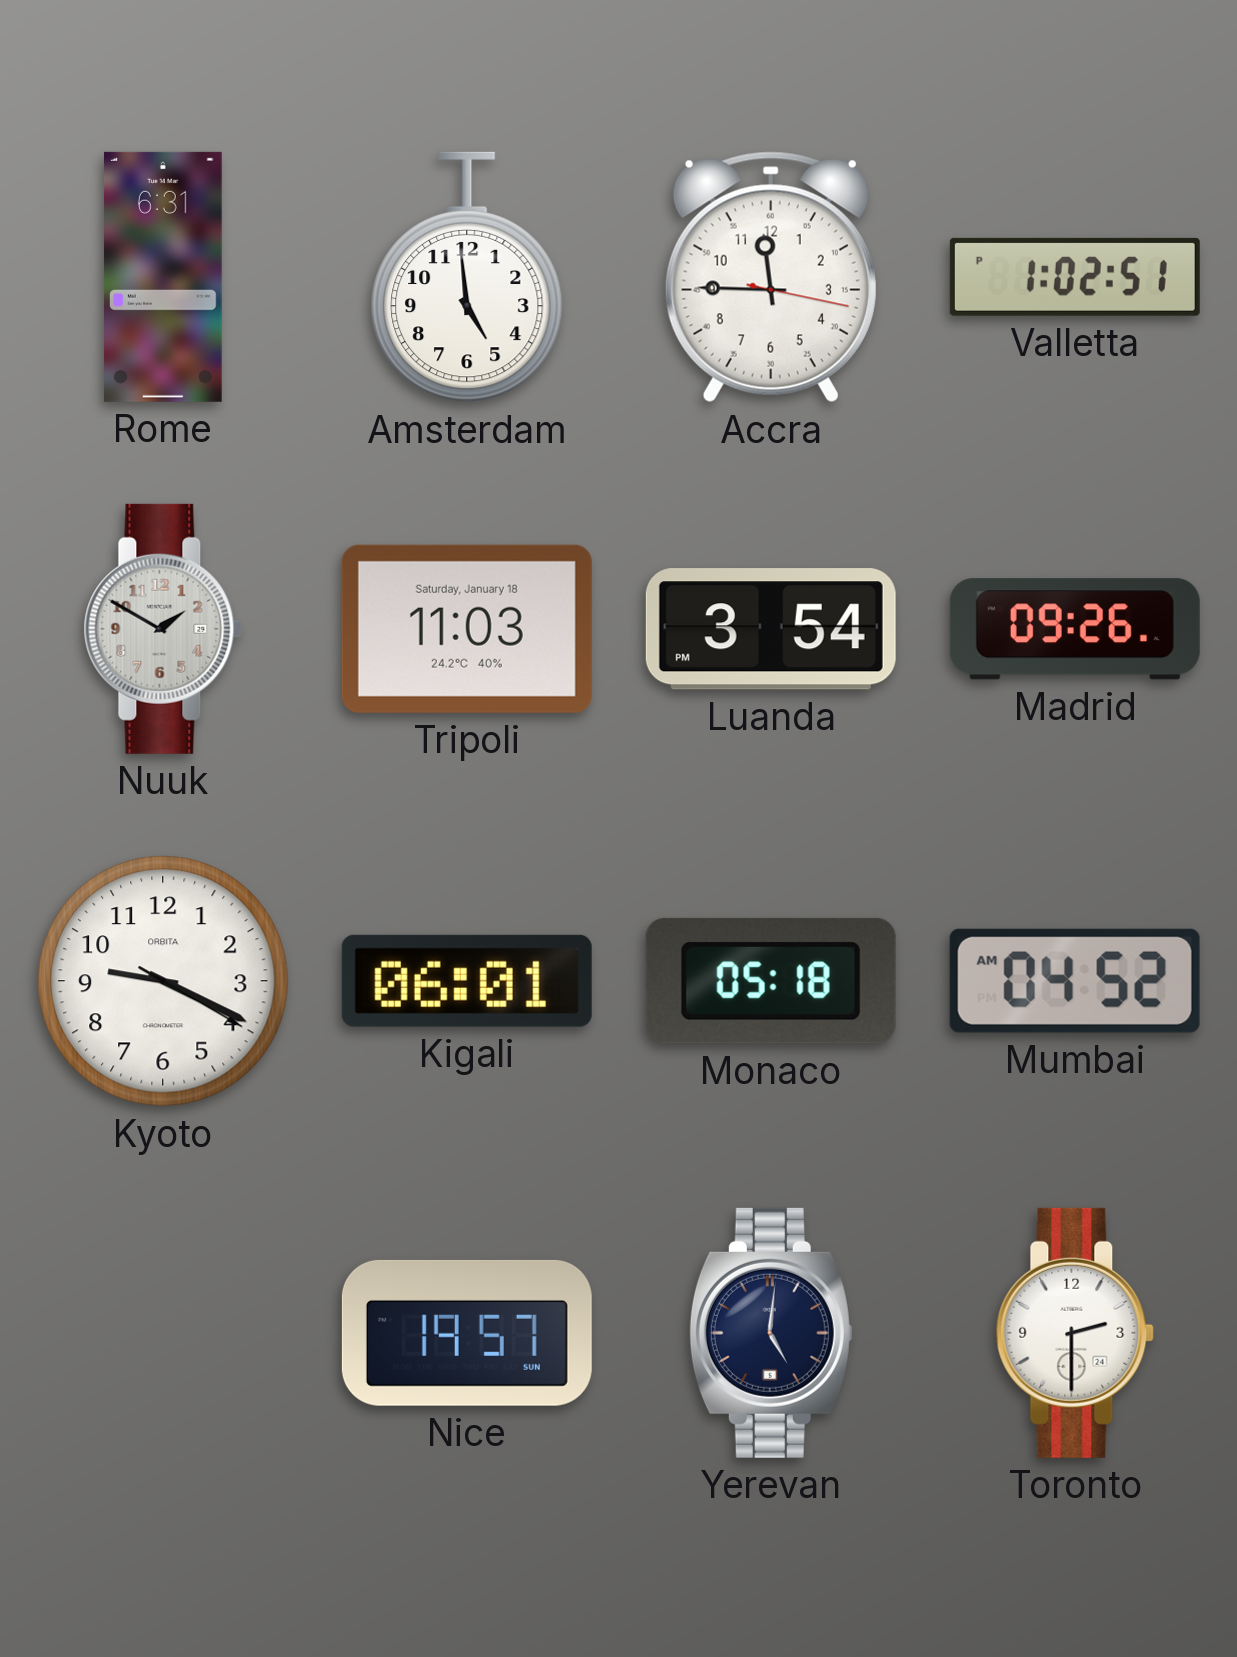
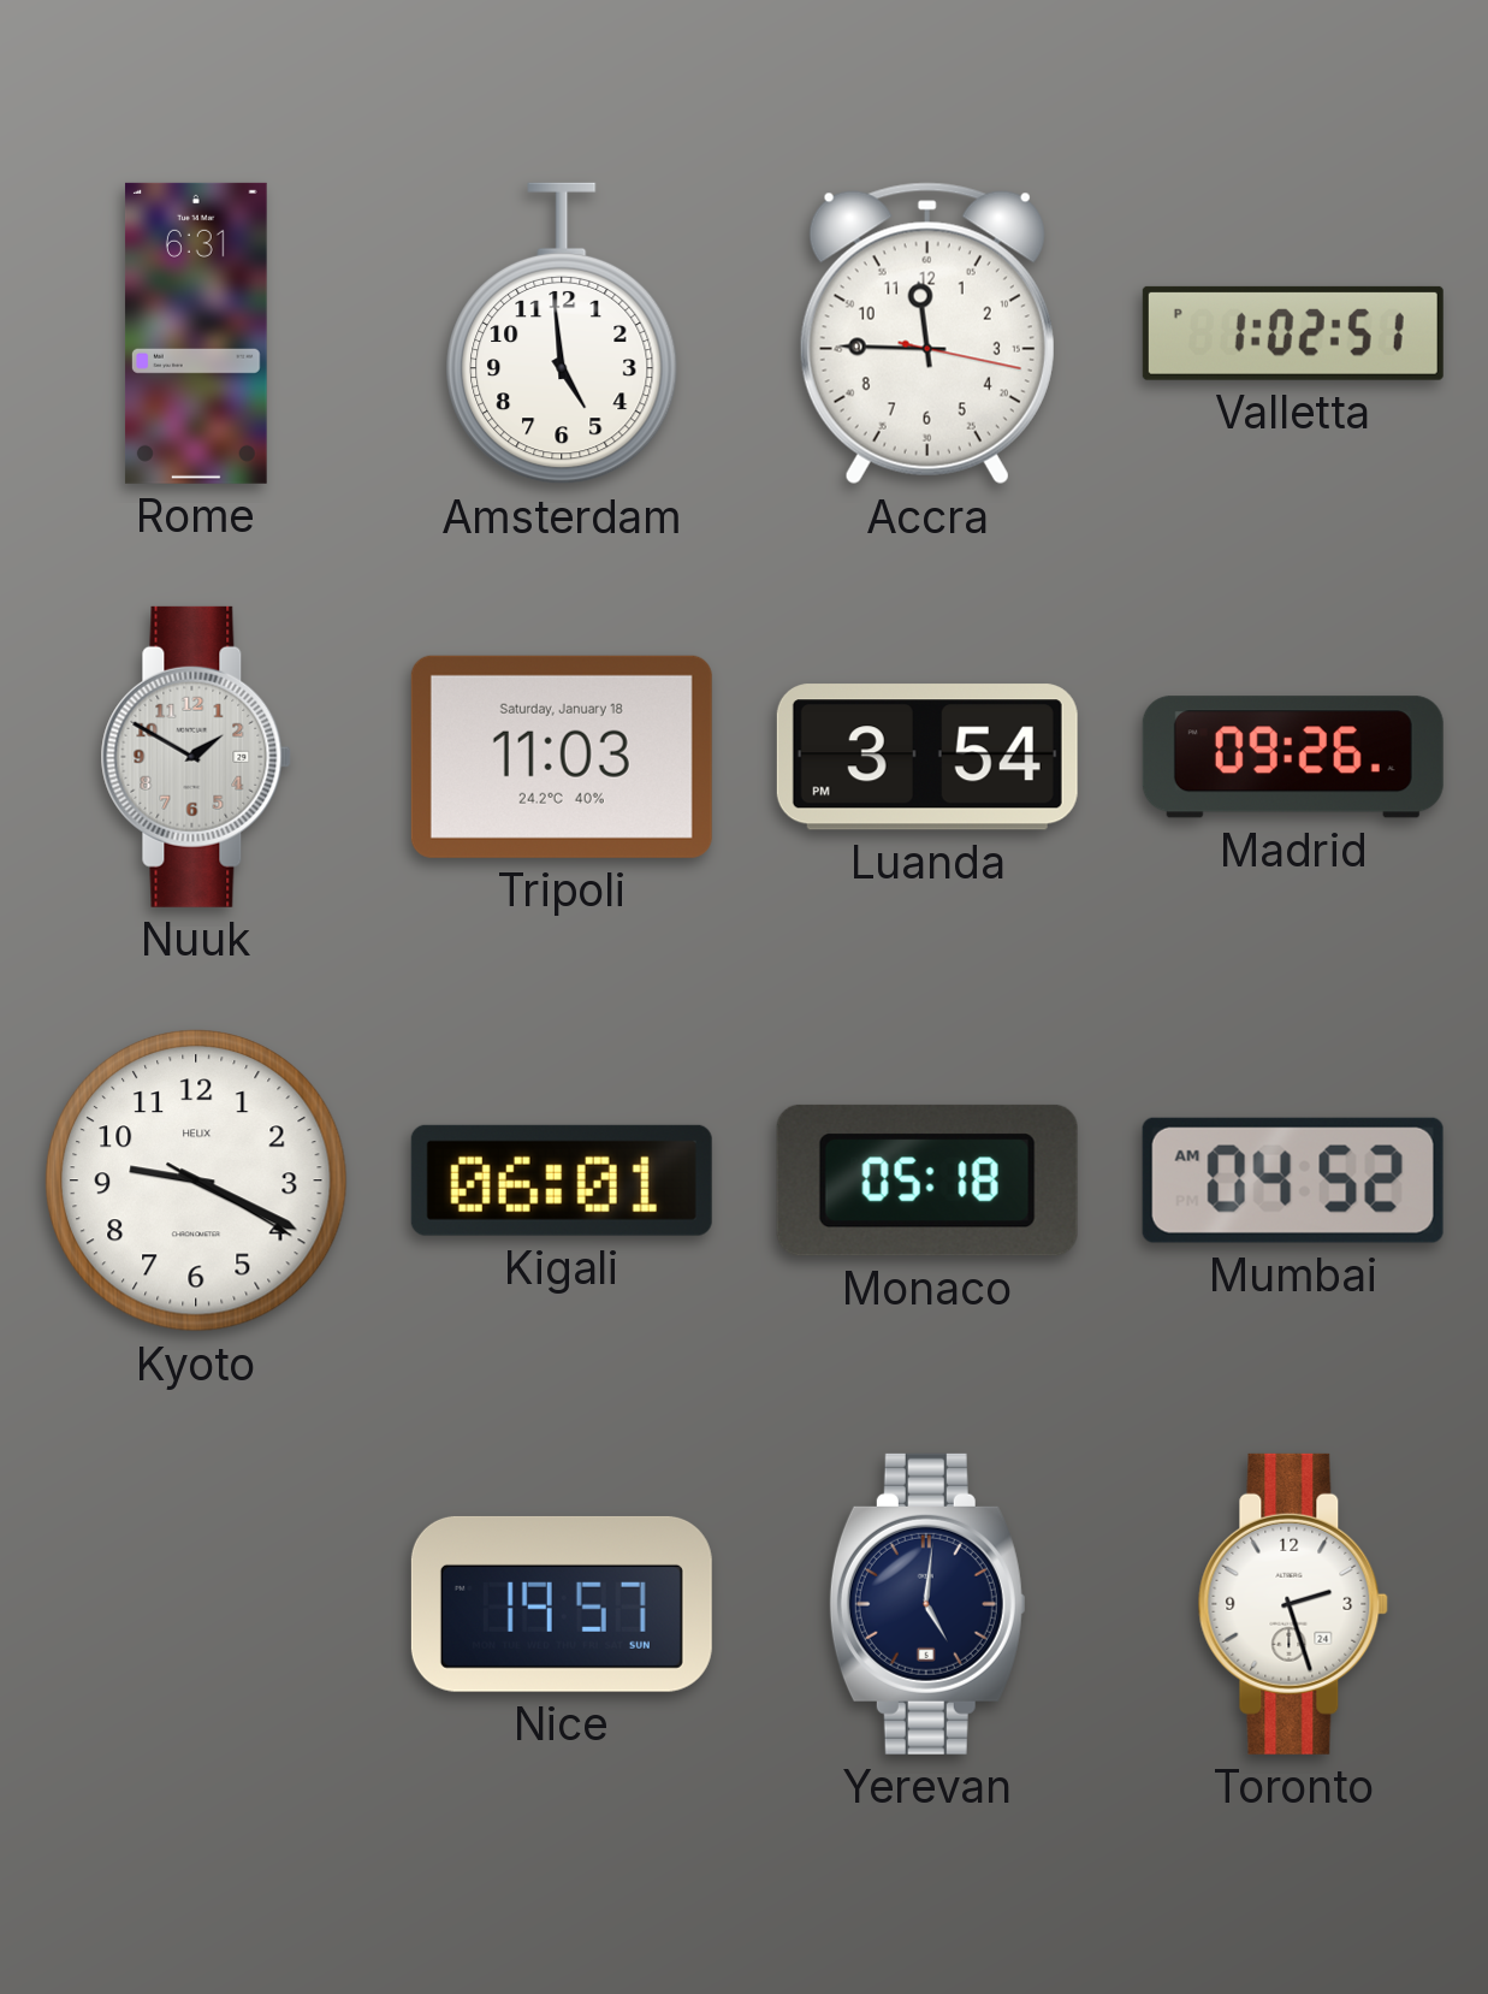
Kyoto brand: ORBITA -> HELIX
Toronto: 2:30 -> 2:27
